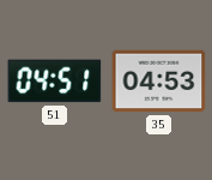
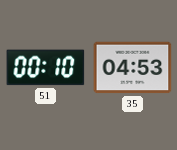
51: 04:51 -> 00:10
